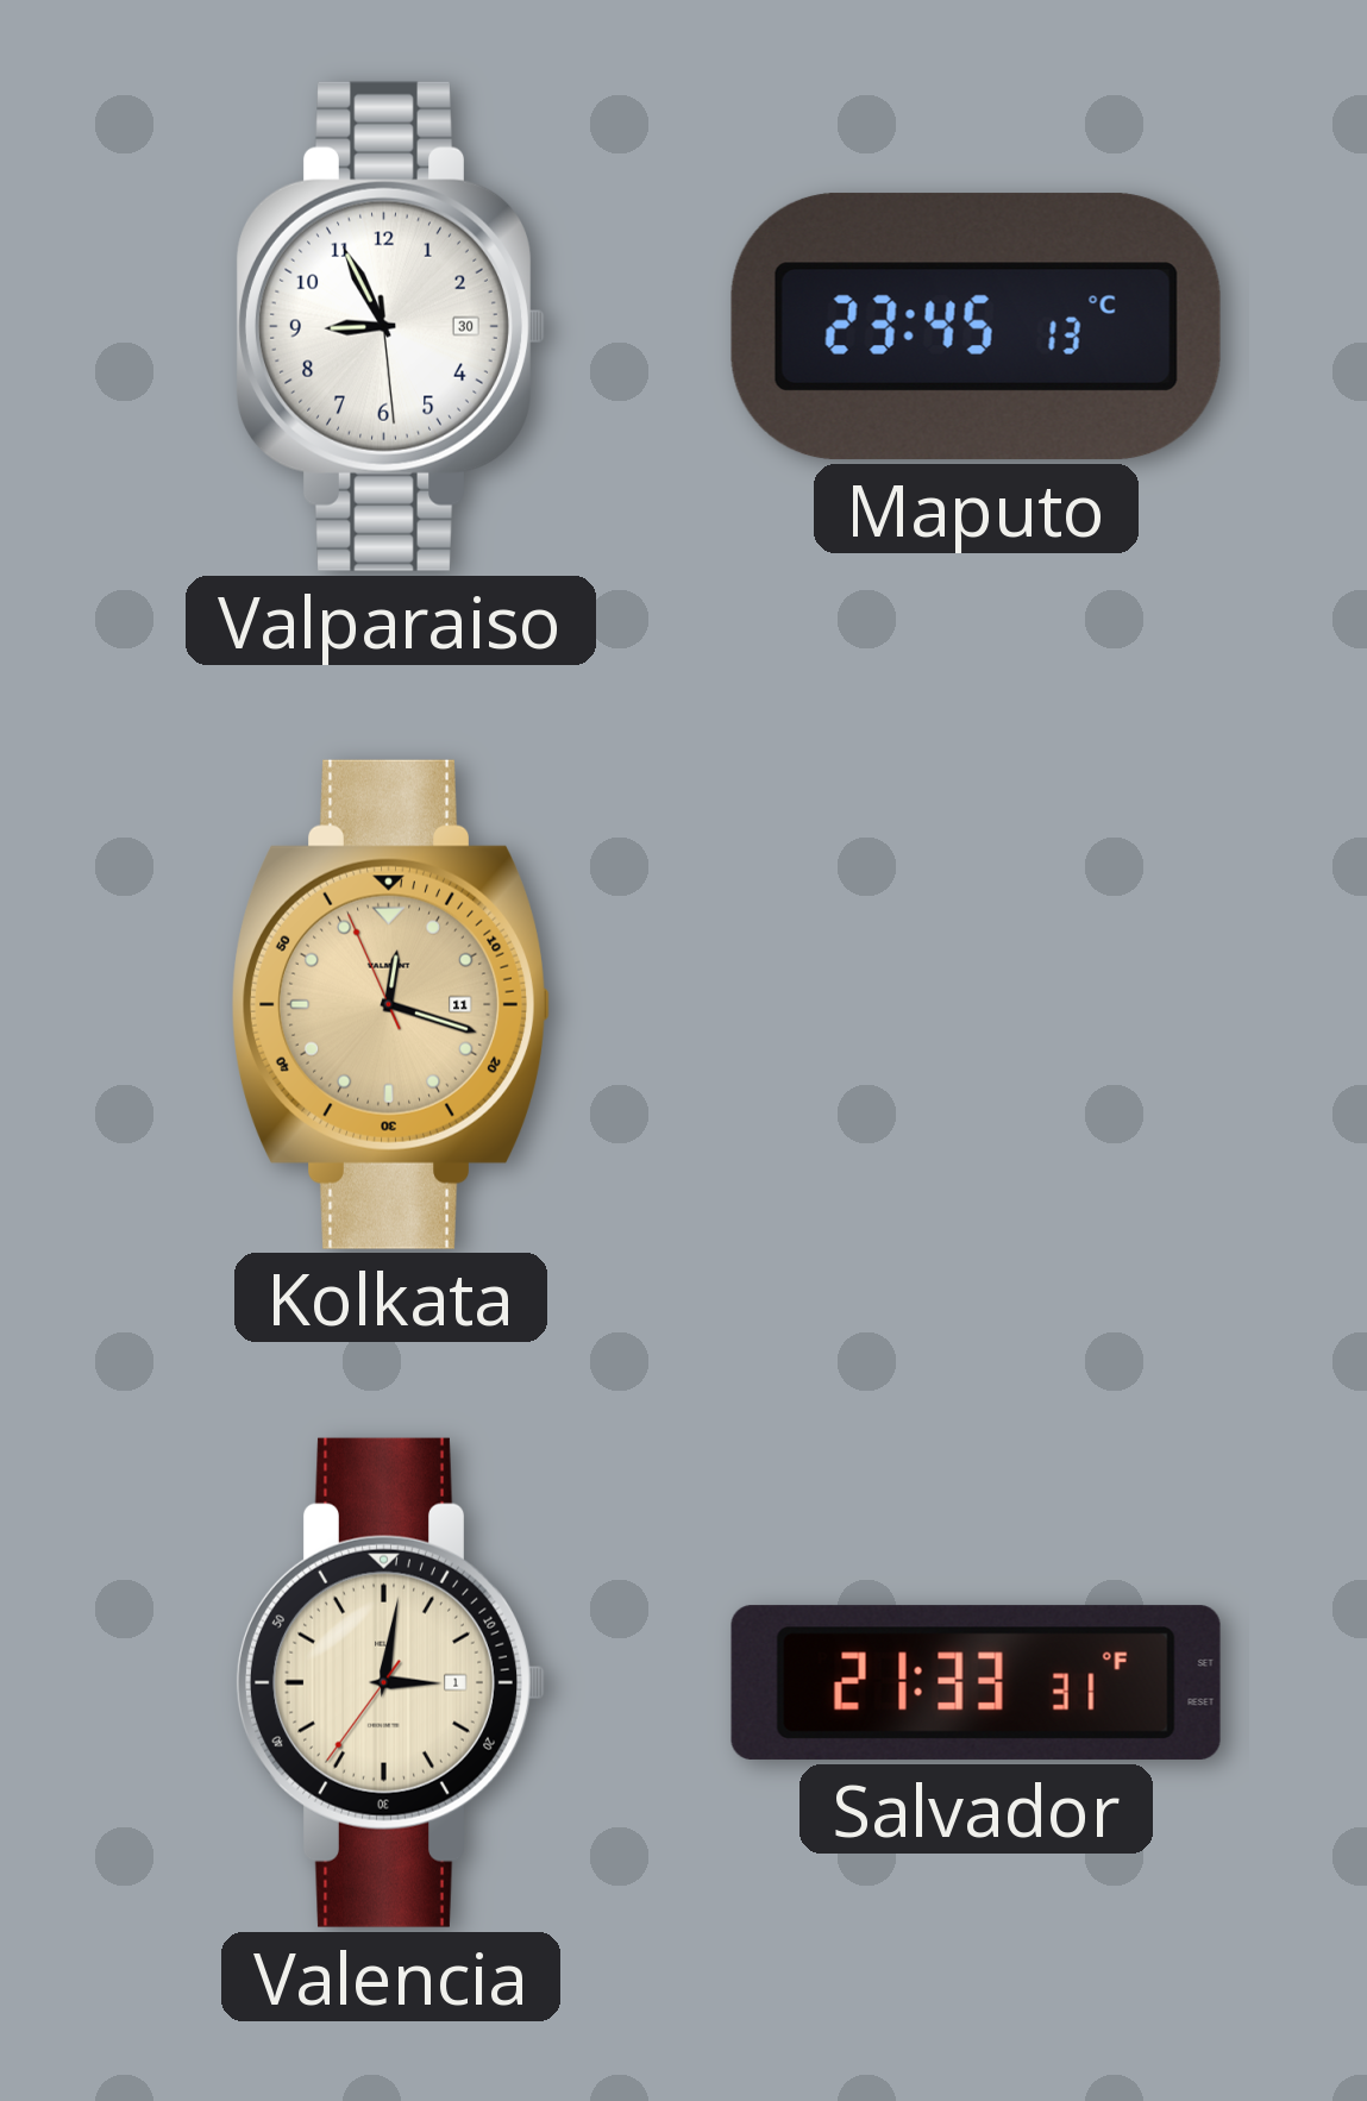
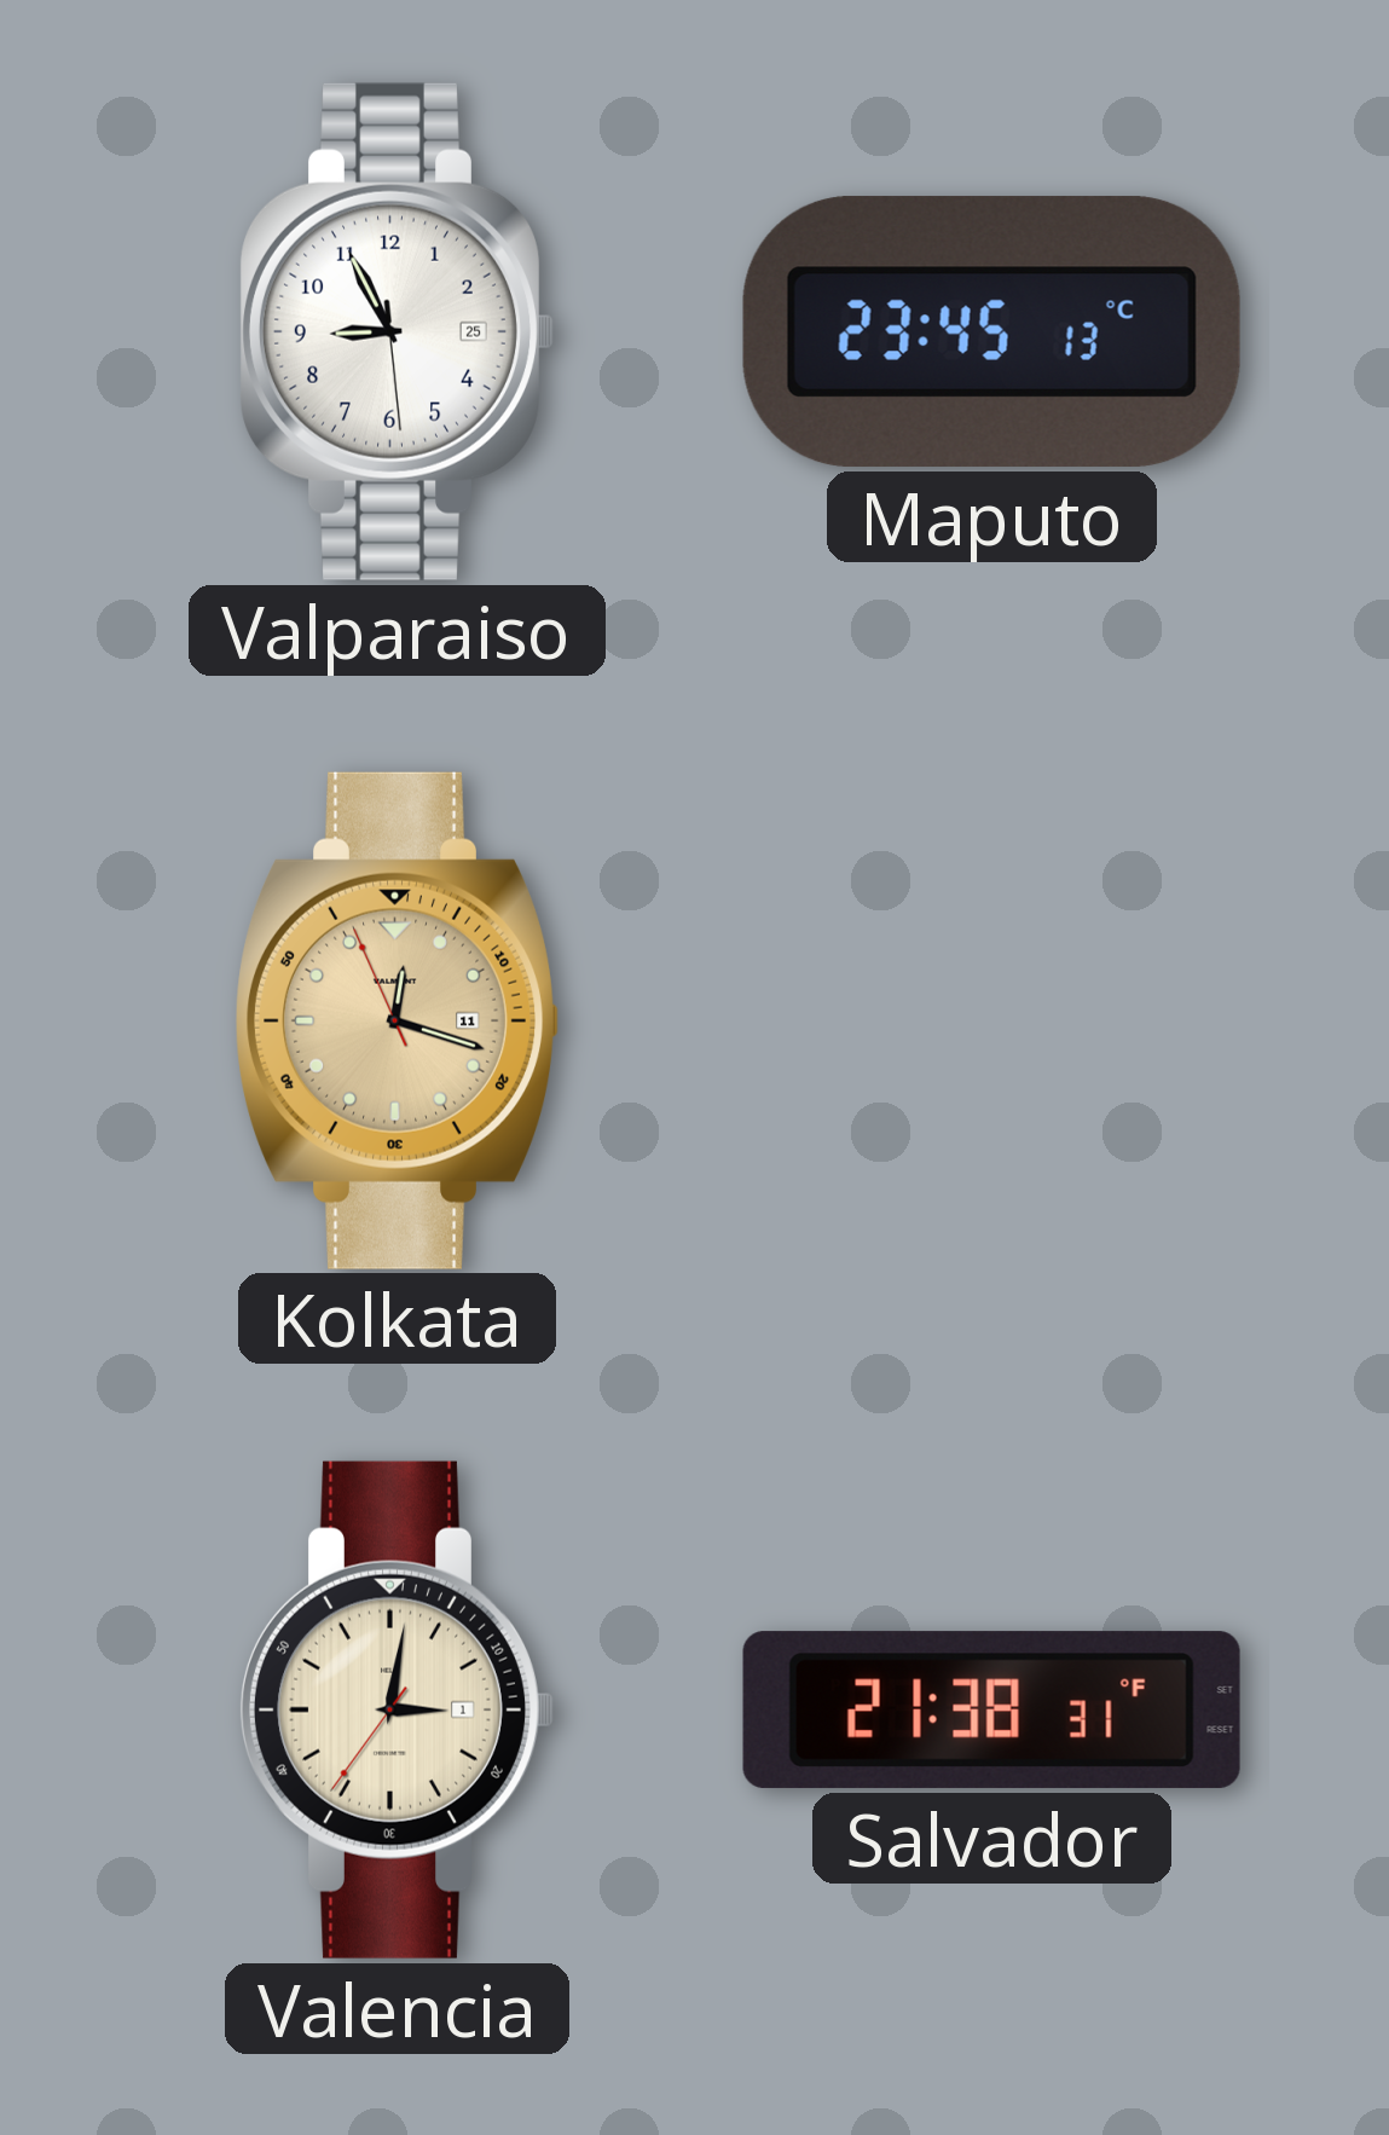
Valparaiso date: 30 -> 25
Salvador: 21:33 -> 21:38
